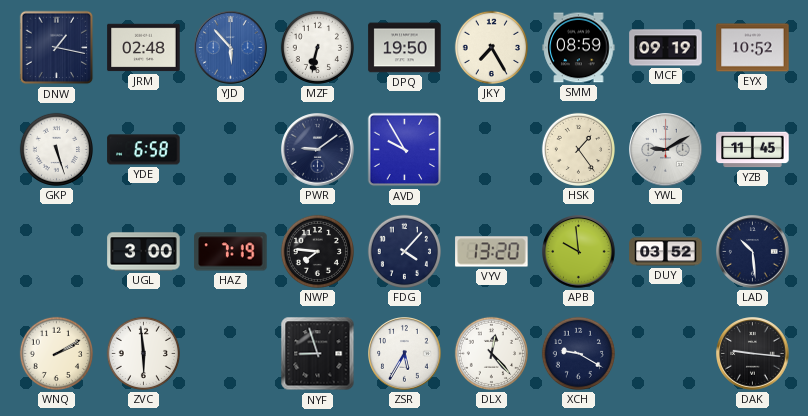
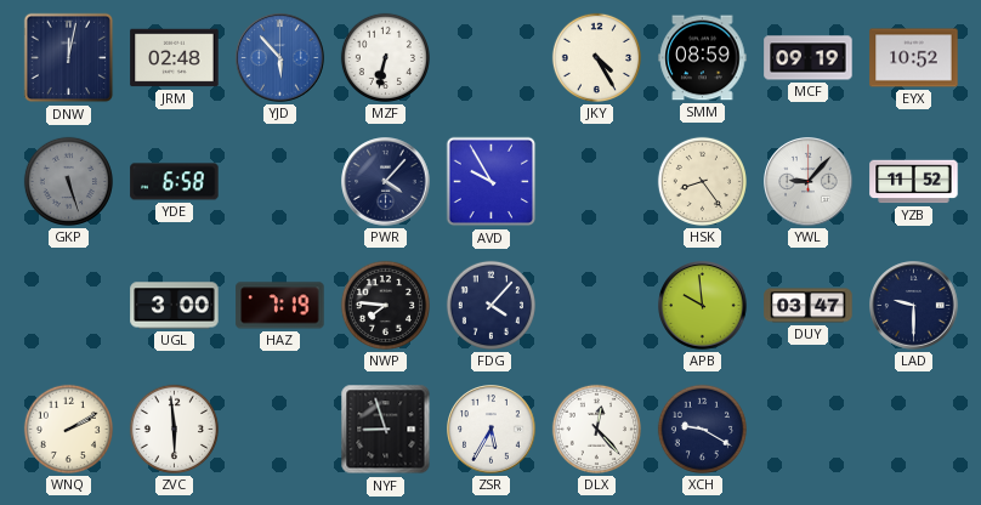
DNW: 1:17 -> 12:02
DPQ: 19:50 -> none
JKY: 7:25 -> 4:25
GKP dial: white -> grey
PWR: 9:09 -> 4:07
HSK: 1:24 -> 8:24
YWL: 9:10 -> 9:07
YZB: 11:45 -> 11:52
VYV: 13:20 -> none
DUY: 03:52 -> 03:47
LAD: 10:29 -> 9:30
DAK: 9:16 -> none
